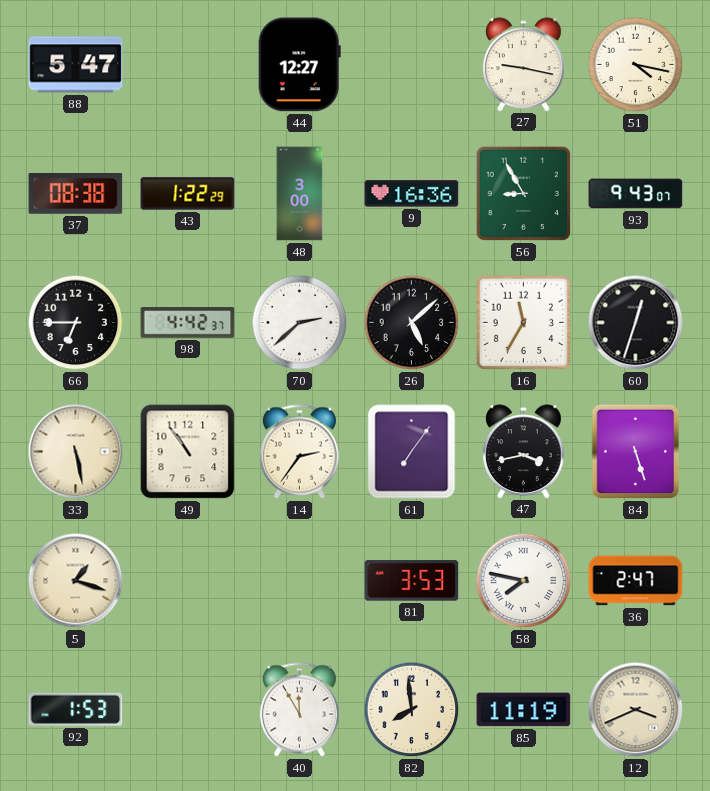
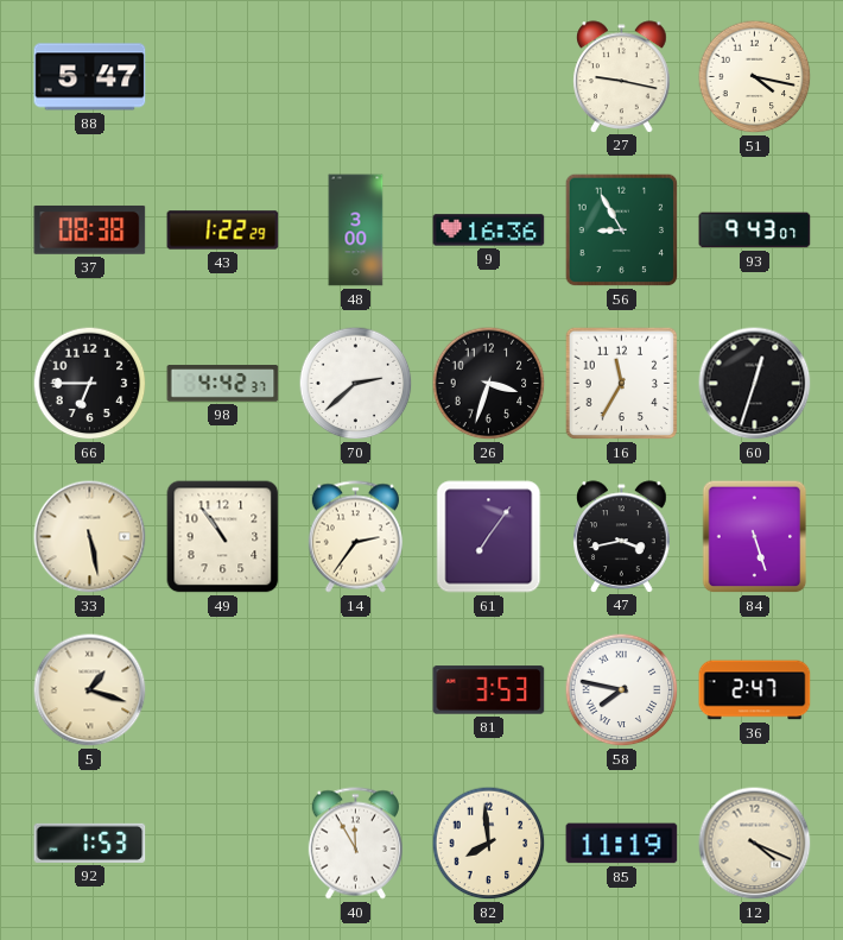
44: 12:27 -> none
26: 5:08 -> 3:33
12: 3:41 -> 4:19
